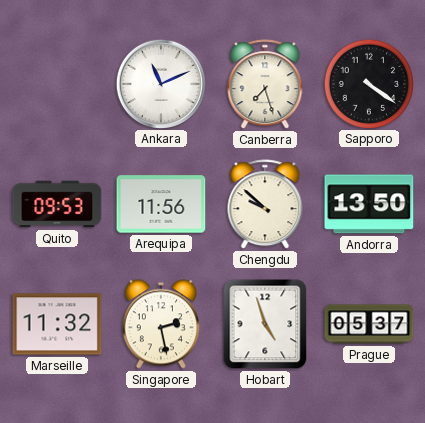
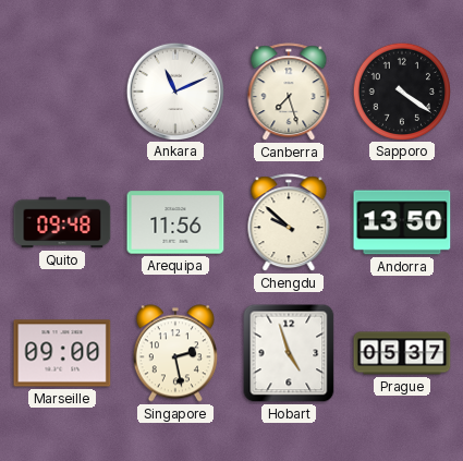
Quito: 09:53 -> 09:48
Marseille: 11:32 -> 09:00
